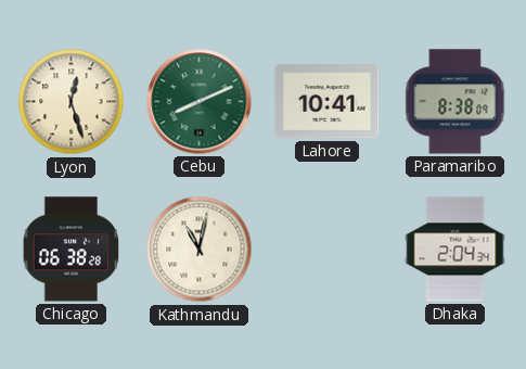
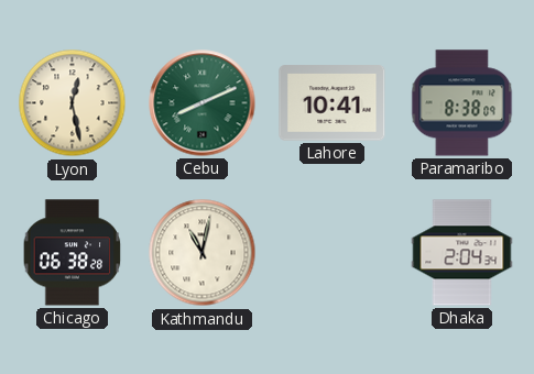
Lyon: 12:27 -> 12:28
